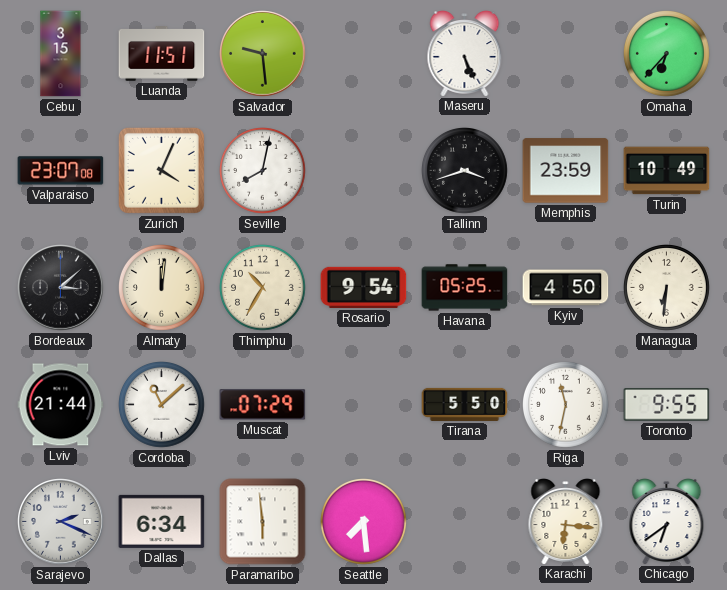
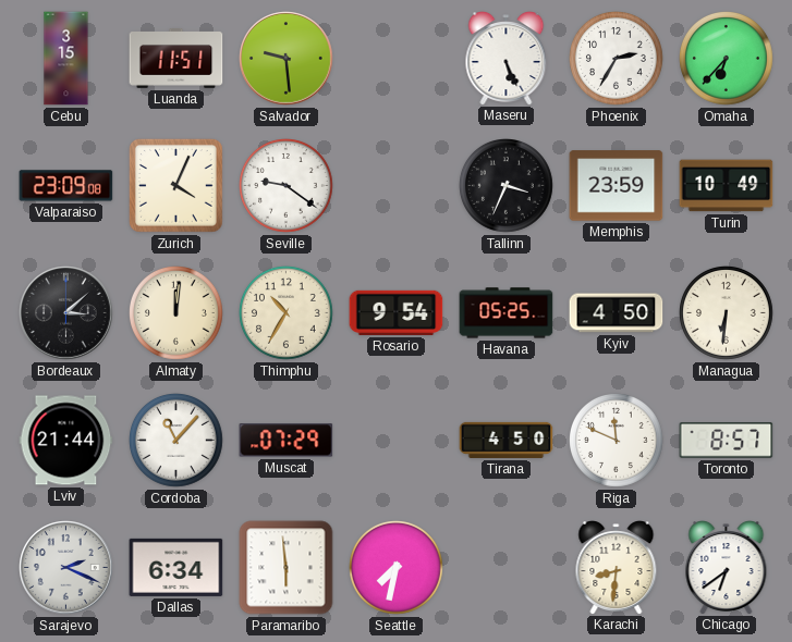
Phoenix: none -> 2:35
Valparaiso: 23:07 -> 23:09
Seville: 8:02 -> 9:21
Tallinn: 3:42 -> 3:34
Cordoba: 11:08 -> 11:07
Tirana: 5:50 -> 4:50
Riga: 11:32 -> 11:49
Toronto: 9:55 -> 8:57
Seattle: 7:29 -> 7:32
Karachi: 6:16 -> 8:31
